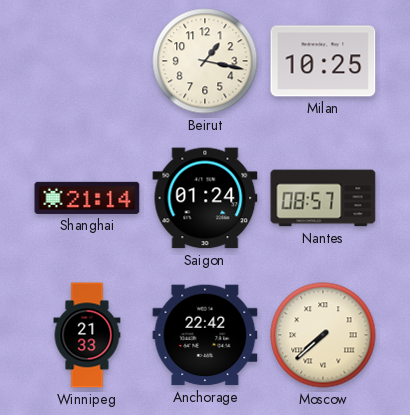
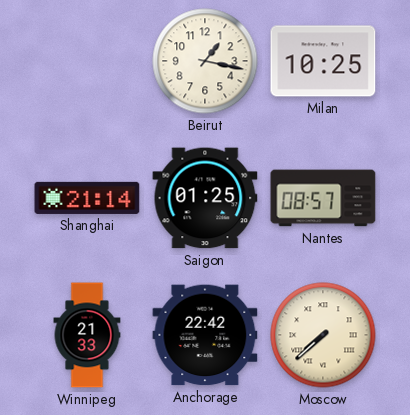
Saigon: 01:24 -> 01:25
